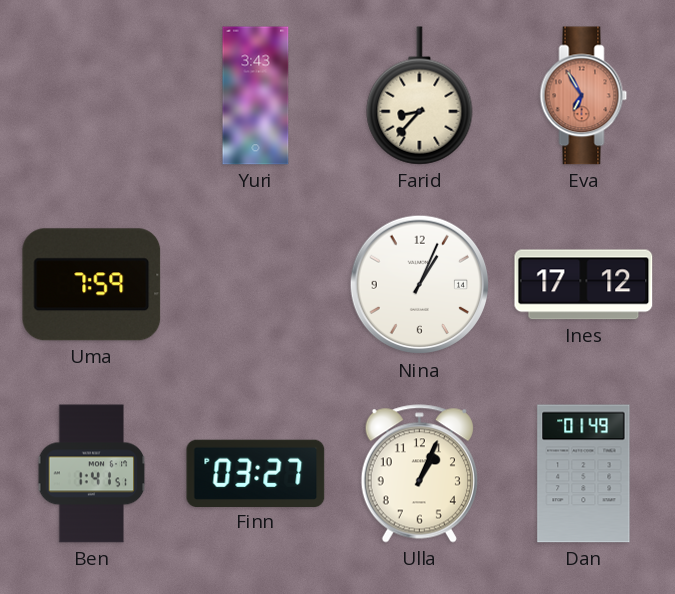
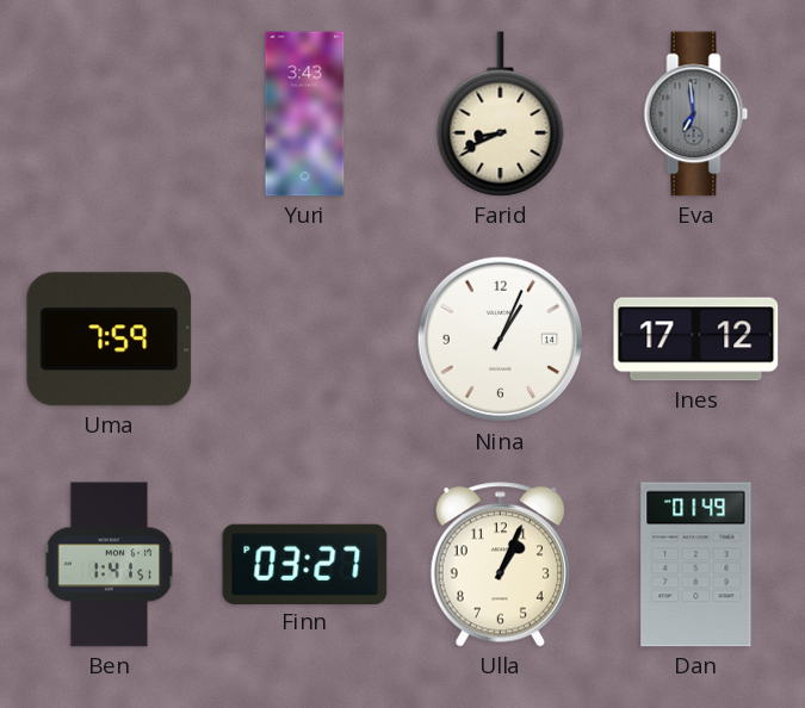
Farid: 8:37 -> 8:41
Eva: 6:55 -> 6:59
Eva dial: salmon -> grey
